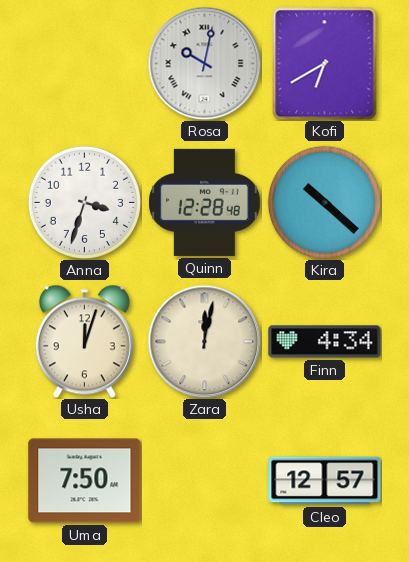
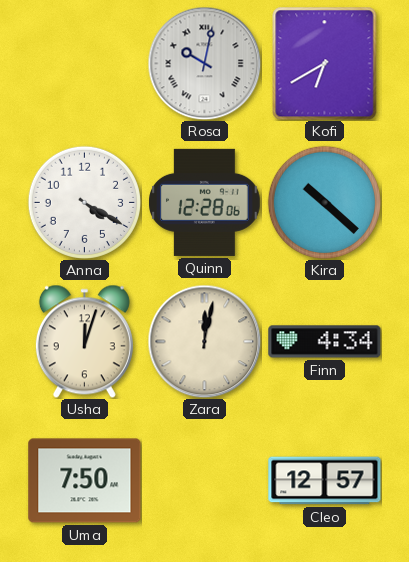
Anna: 3:33 -> 4:20
Quinn: 12:28:48 -> 12:28:06
